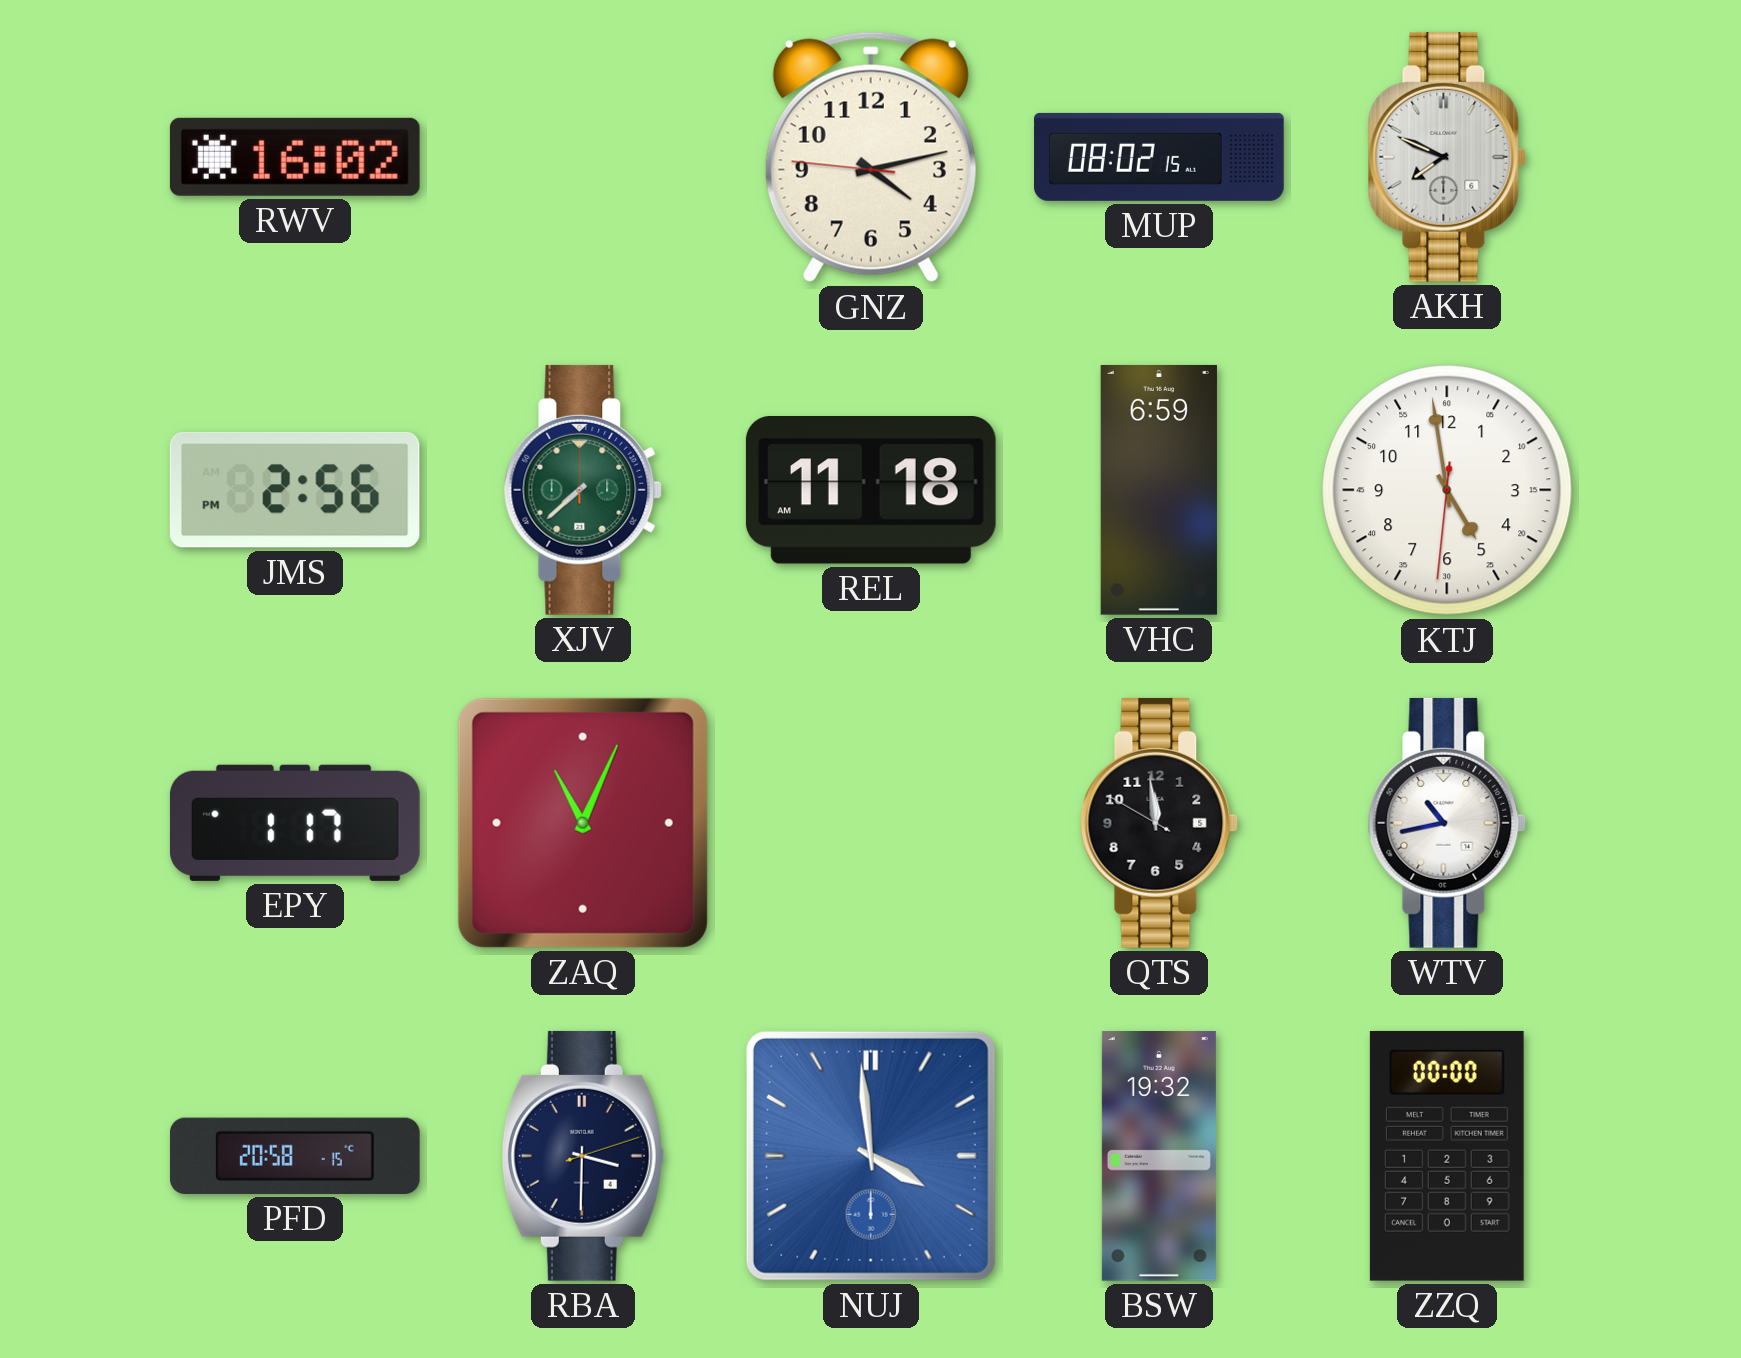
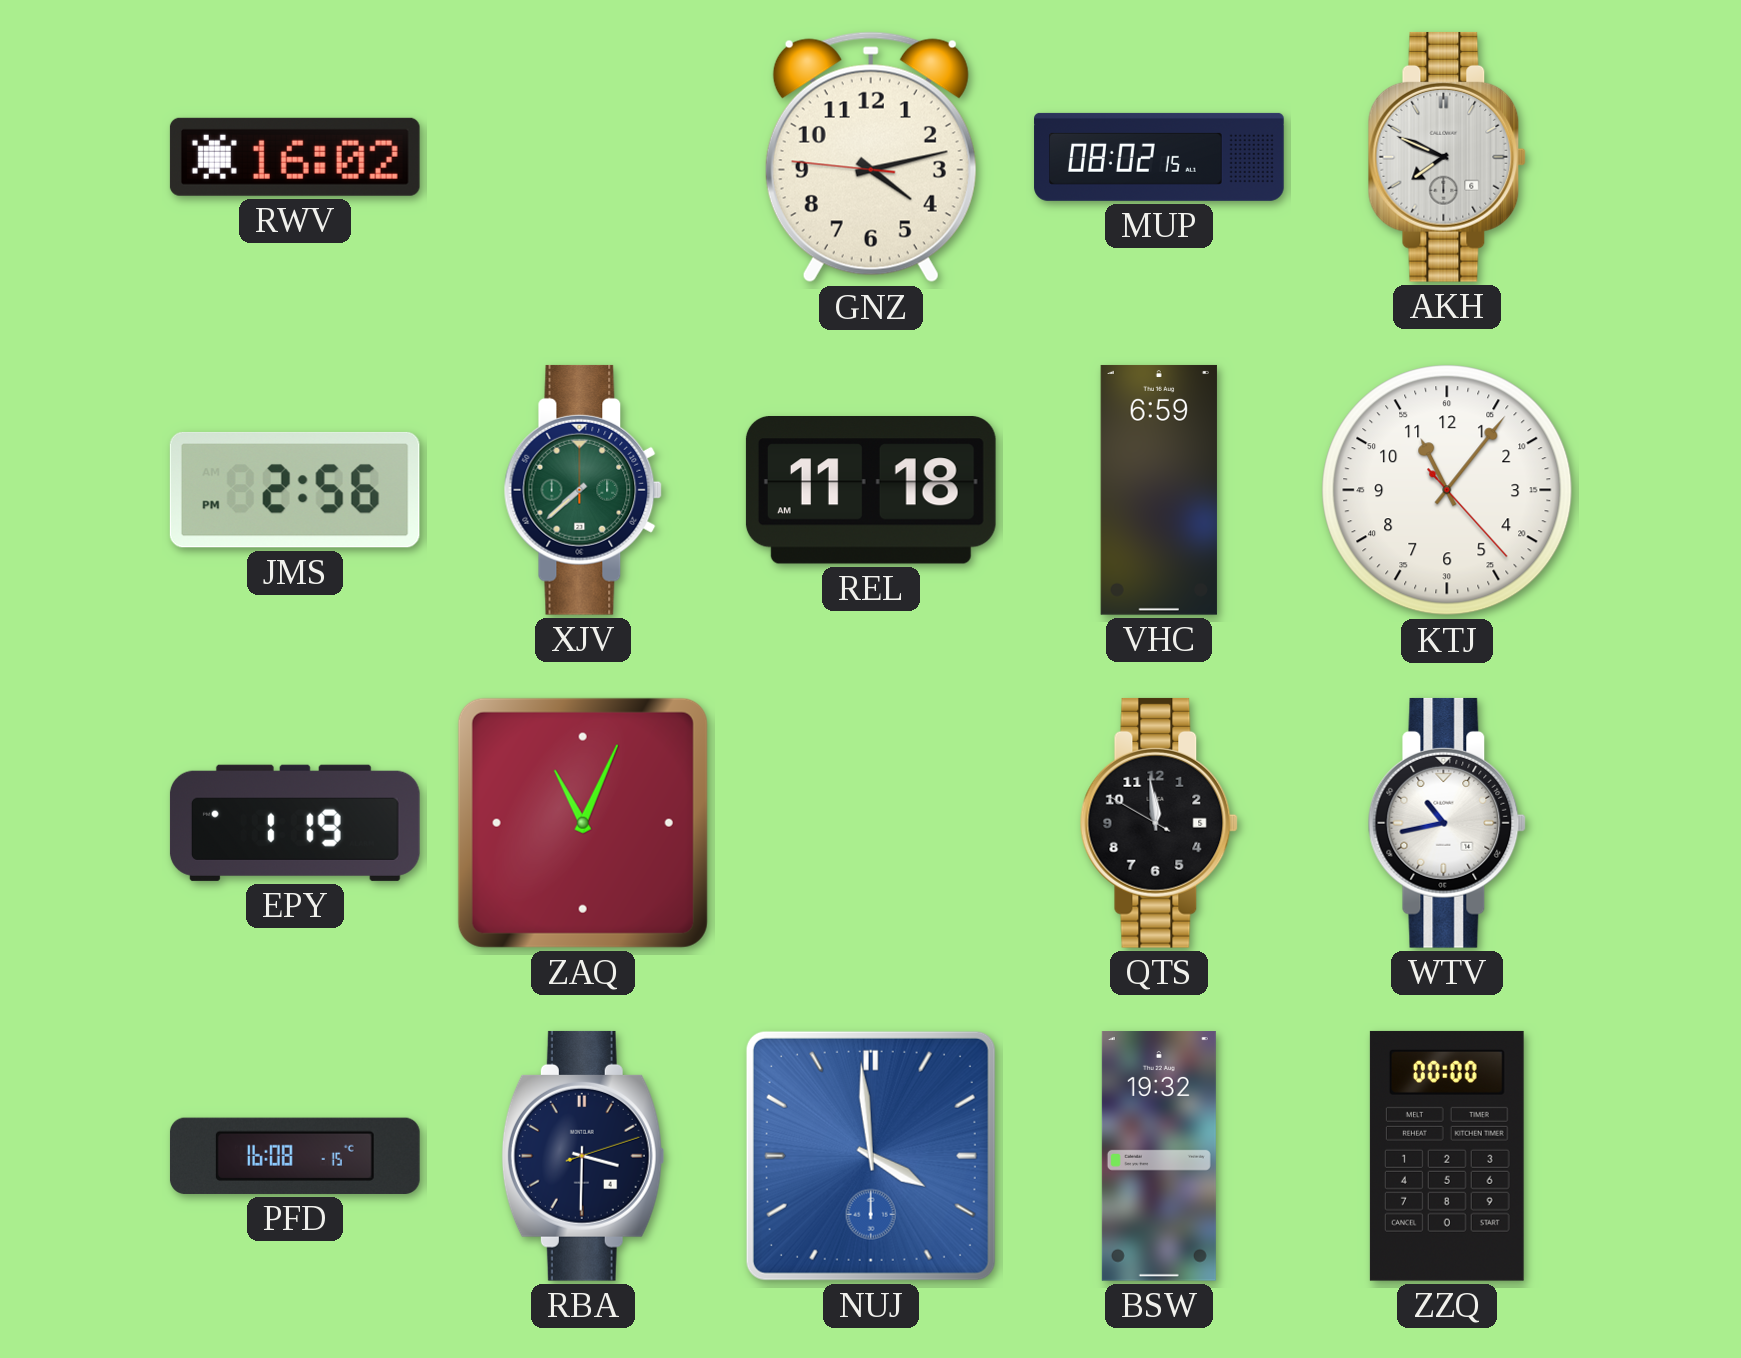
KTJ: 4:58 -> 11:06
EPY: 1:17 -> 1:19
PFD: 20:58 -> 16:08
